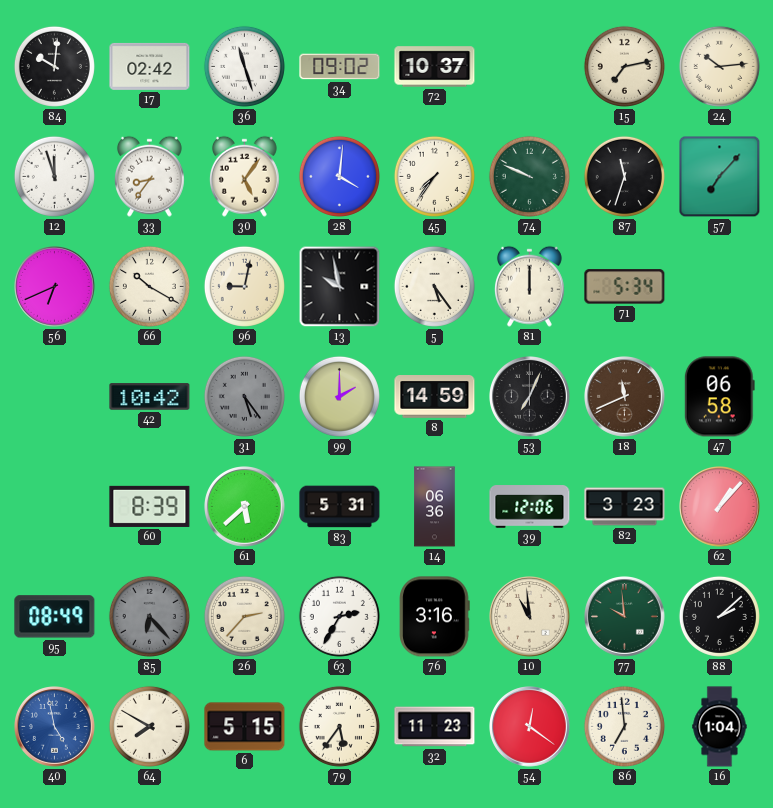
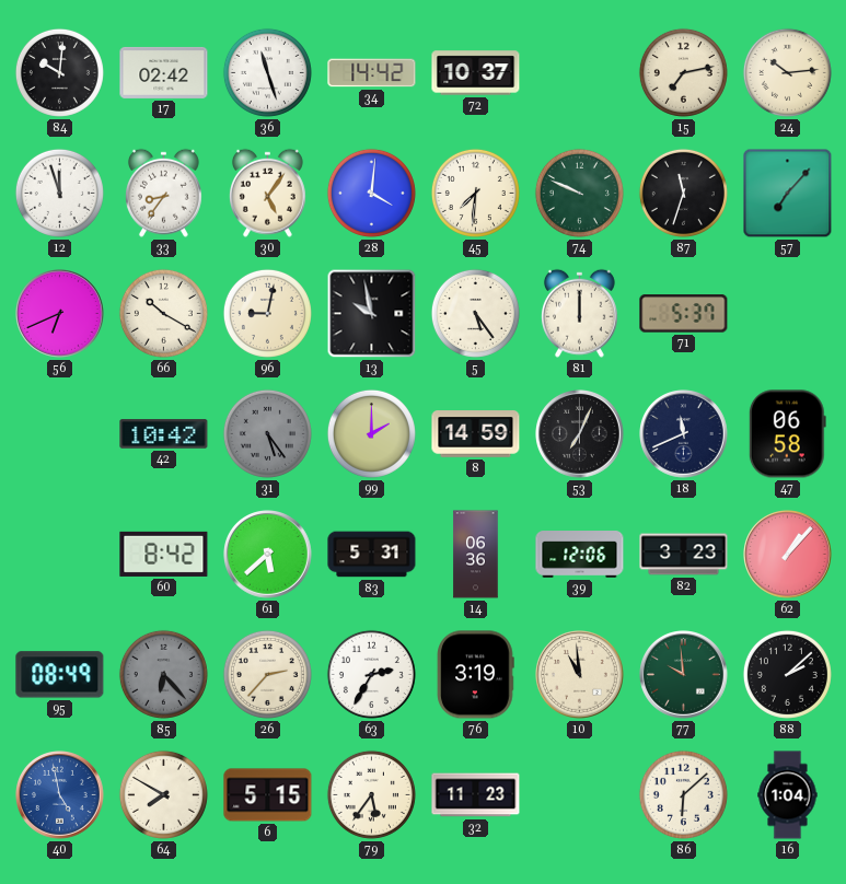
34: 09:02 -> 14:42
45: 7:36 -> 7:31
71: 5:34 -> 5:37
18 dial: brown -> navy
60: 8:39 -> 8:42
76: 3:16 -> 3:19
54: 12:21 -> none
86: 6:59 -> 6:08
